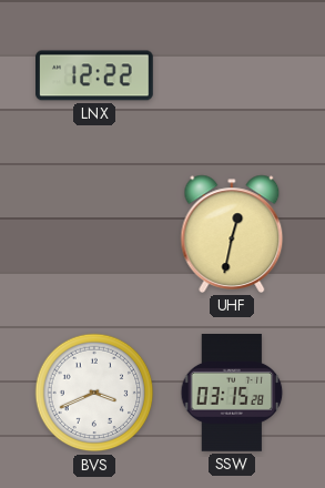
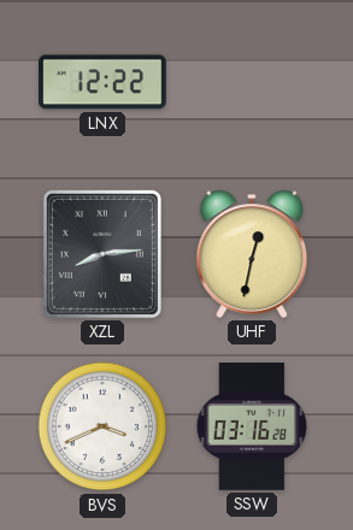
XZL: none -> 8:14
SSW: 03:15 -> 03:16
